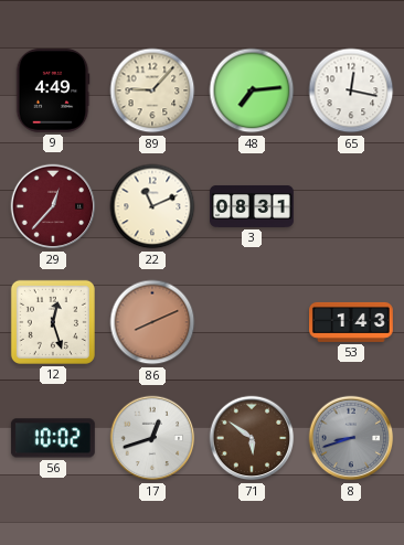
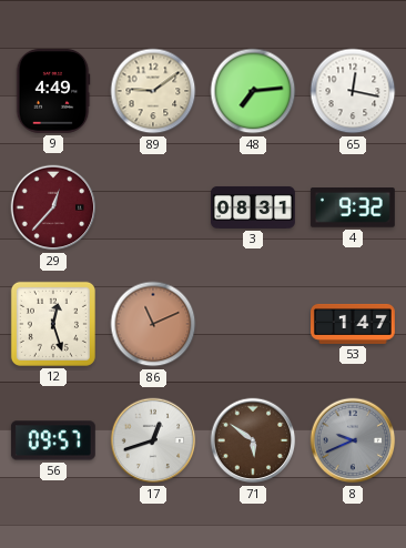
89: 9:07 -> 9:09
22: 11:11 -> none
4: none -> 9:32
86: 8:11 -> 11:11
53: 1:43 -> 1:47
56: 10:02 -> 09:57
8: 8:42 -> 9:41
